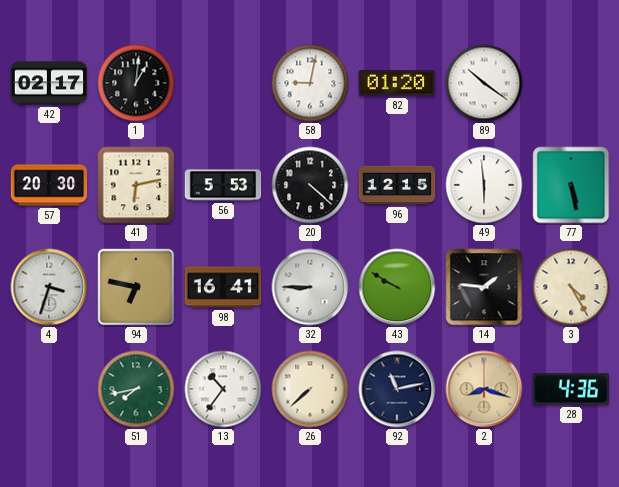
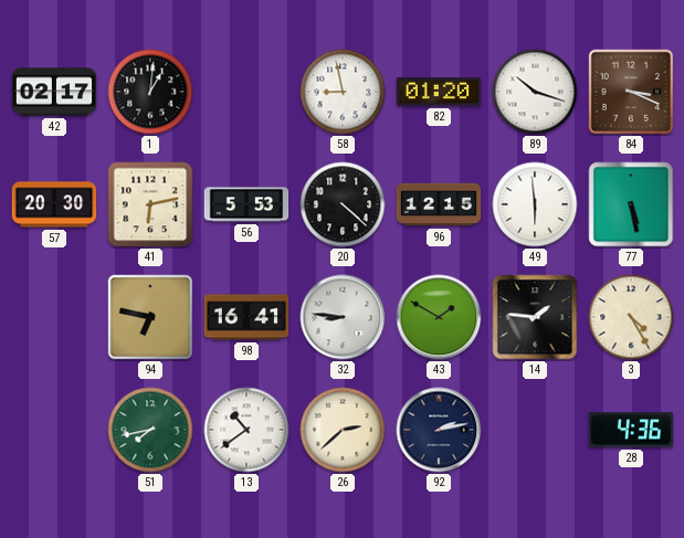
58: 9:02 -> 8:58
89: 10:21 -> 10:18
84: none -> 3:19
4: 3:33 -> none
32: 8:45 -> 8:46
43: 9:50 -> 1:50
13: 10:36 -> 10:39
26: 7:38 -> 2:38
92: 11:13 -> 2:13
2: 8:18 -> none
